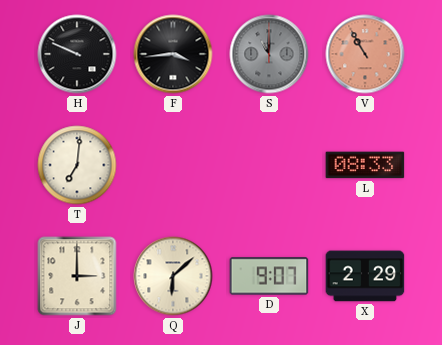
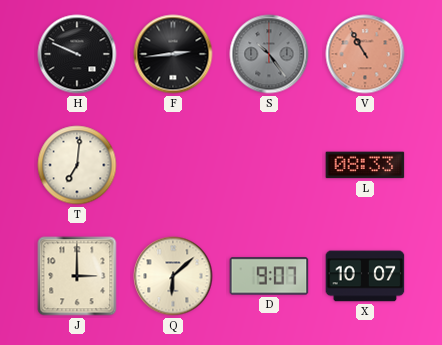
F: 3:44 -> 2:44
S: 11:00 -> 10:24
X: 2:29 -> 10:07
